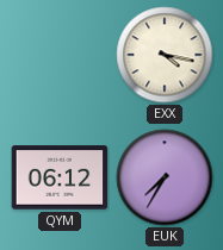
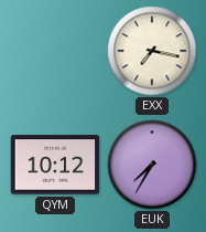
EXX: 4:17 -> 7:17
QYM: 06:12 -> 10:12
